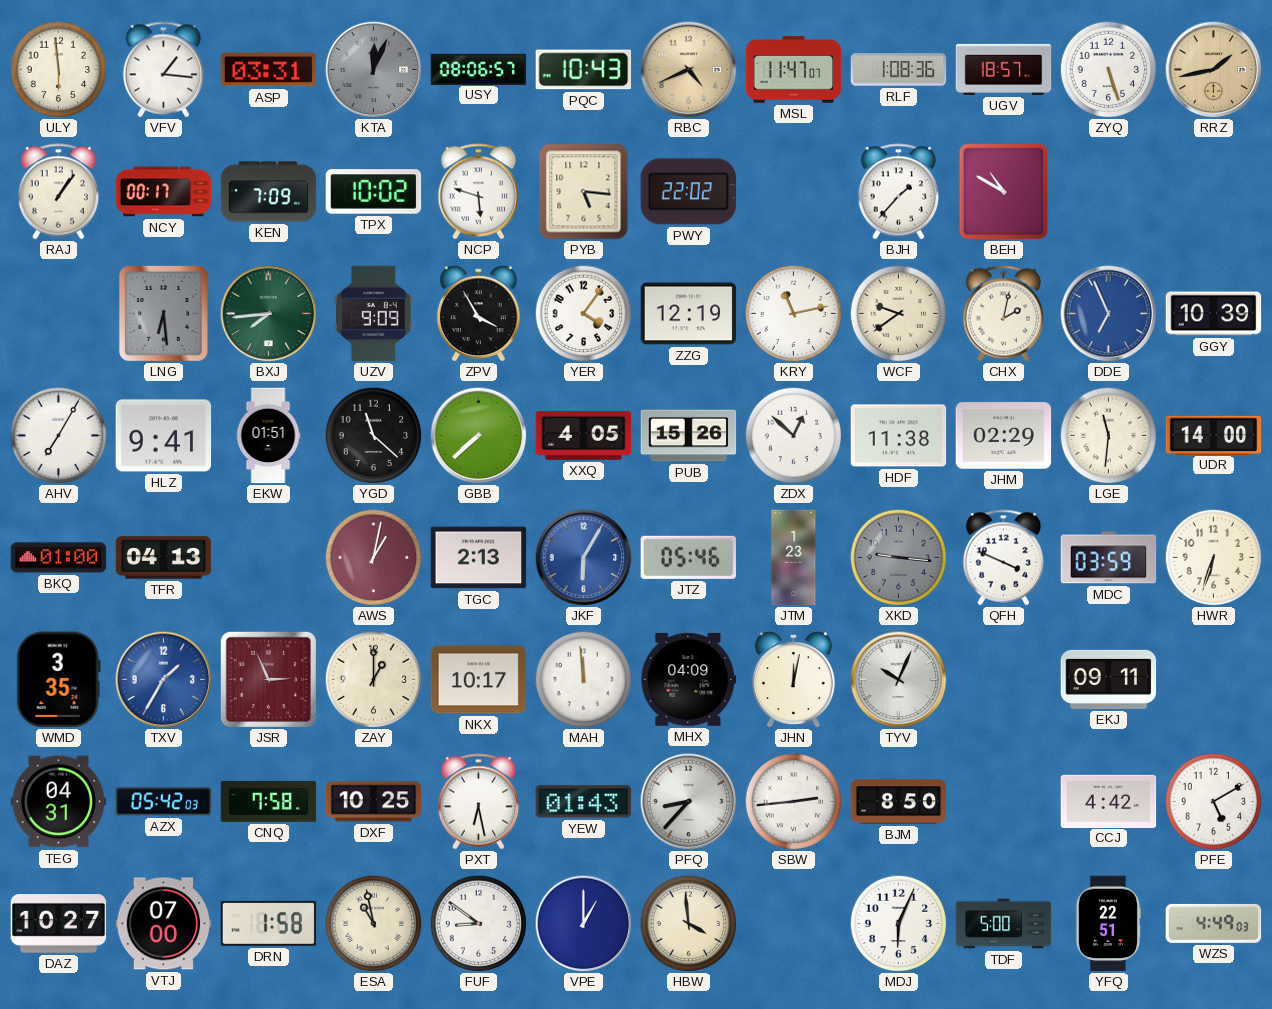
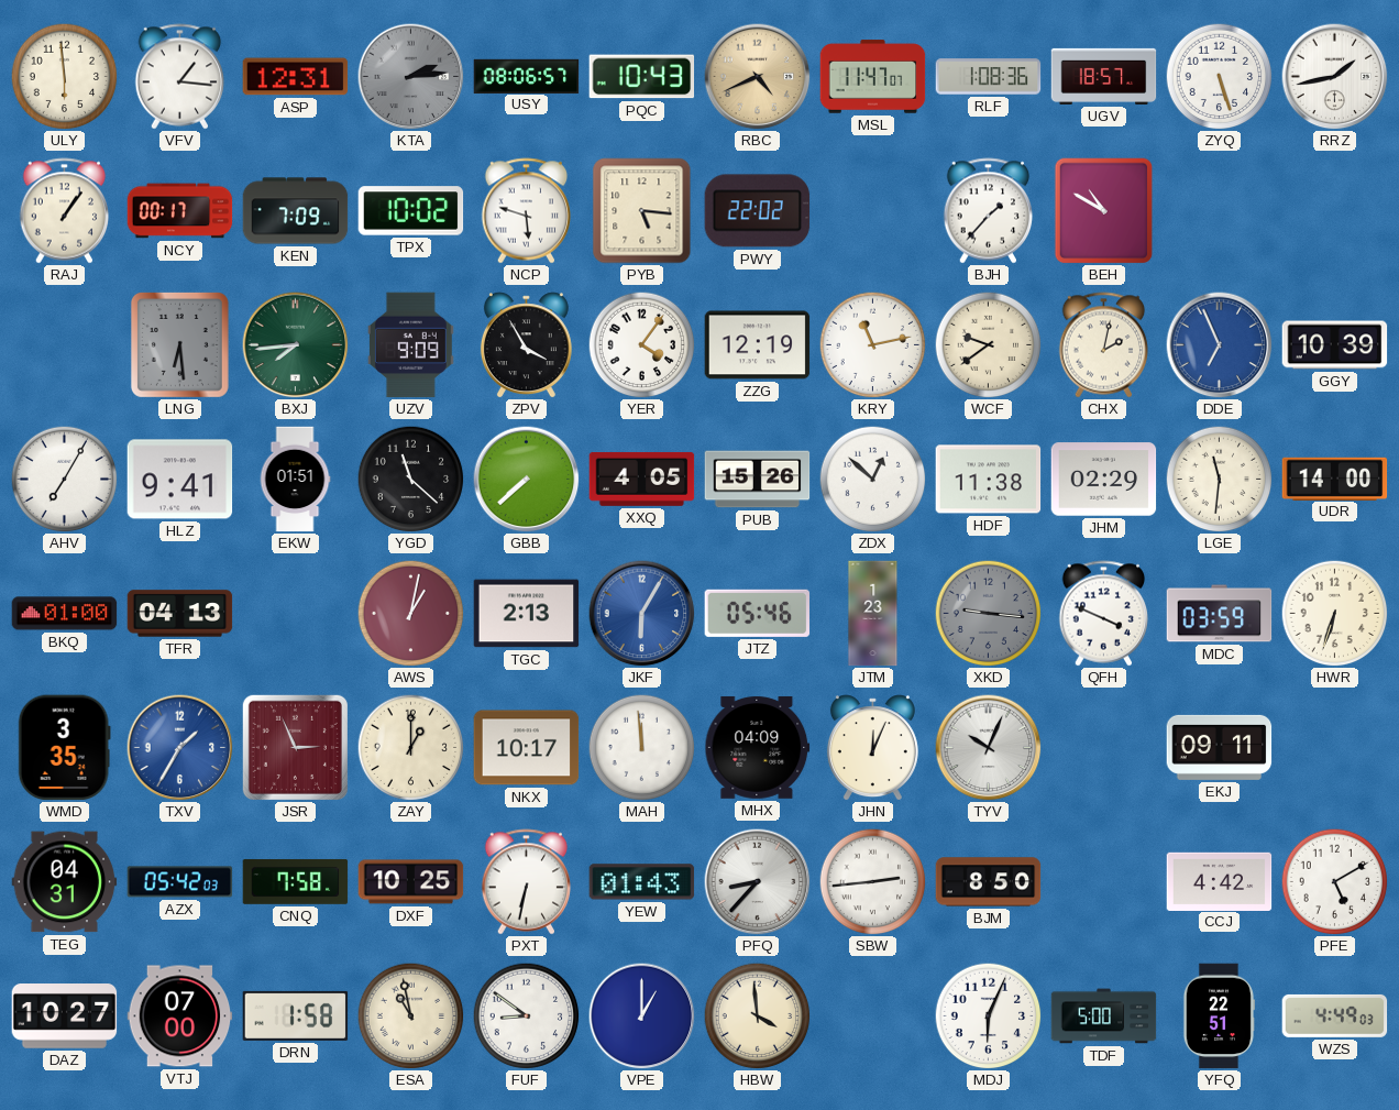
ASP: 03:31 -> 12:31
KTA: 12:04 -> 2:14
RRZ dial: champagne -> white
JHN: 12:02 -> 12:04
PXT: 6:28 -> 6:32
